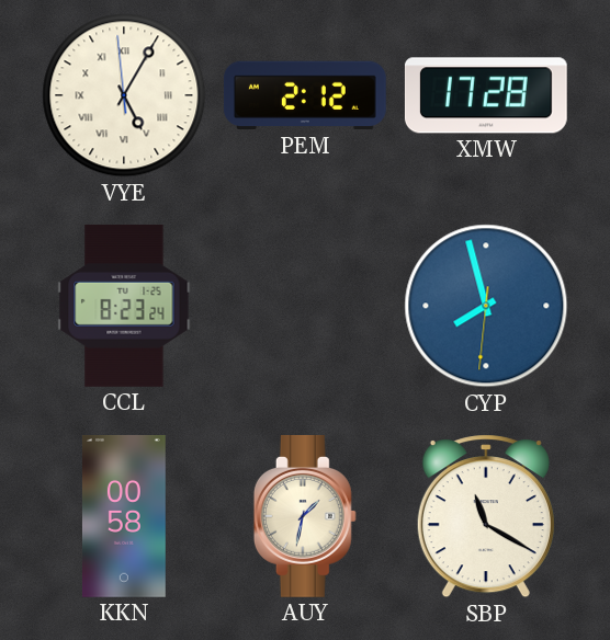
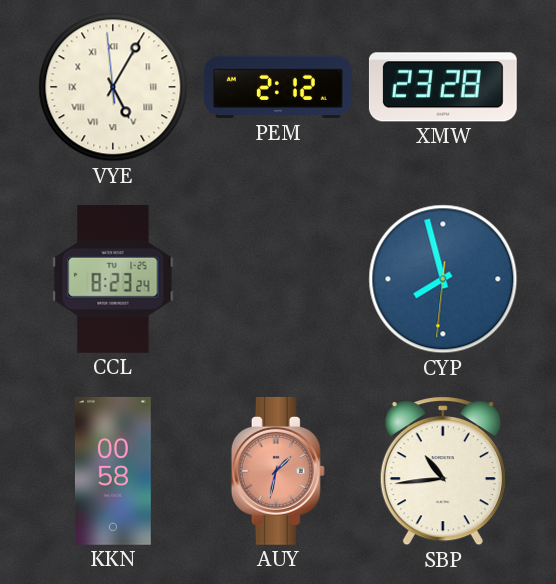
XMW: 17:28 -> 23:28
AUY dial: cream -> salmon
SBP: 11:20 -> 10:44
